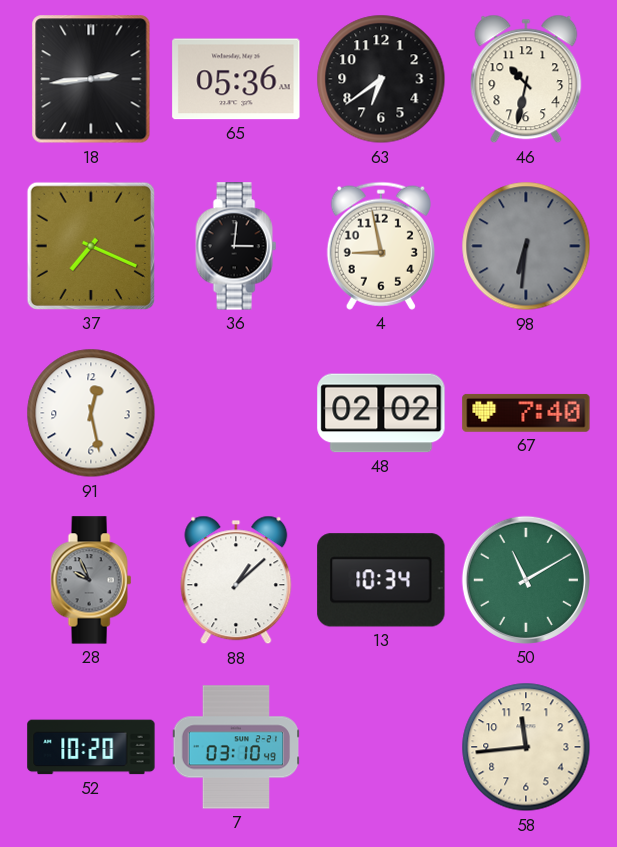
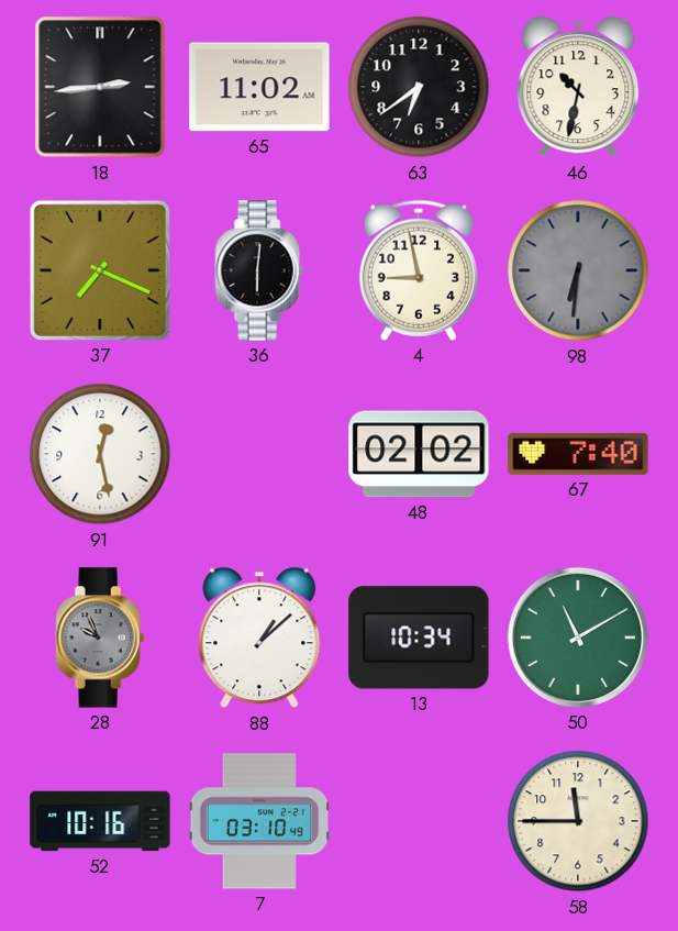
65: 05:36 -> 11:02
36: 3:01 -> 6:01
52: 10:20 -> 10:16
58: 11:44 -> 11:45
